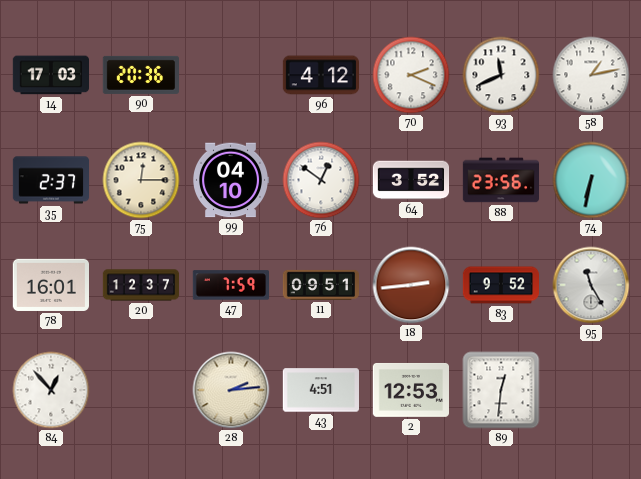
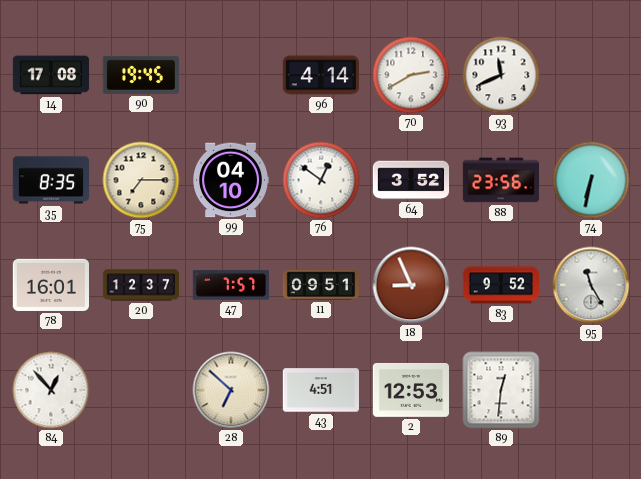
14: 17:03 -> 17:08
90: 20:36 -> 19:45
96: 4:12 -> 4:14
70: 2:19 -> 2:40
58: 1:13 -> none
35: 2:37 -> 8:35
75: 12:15 -> 7:15
47: 7:59 -> 7:57
18: 2:44 -> 8:56
28: 2:14 -> 6:52
